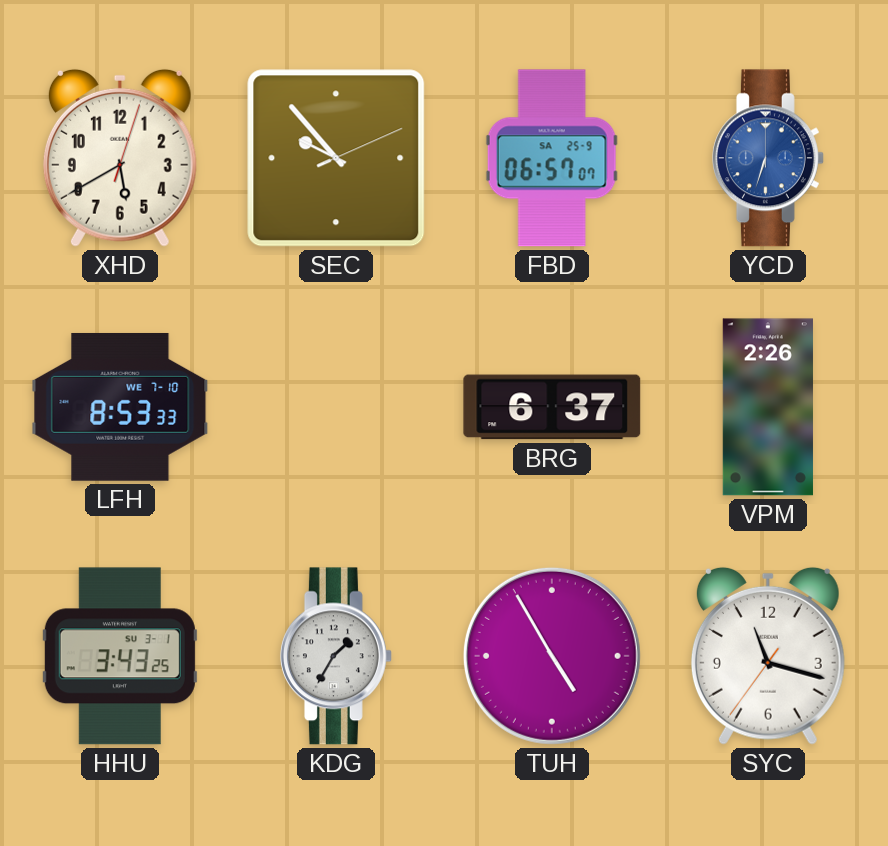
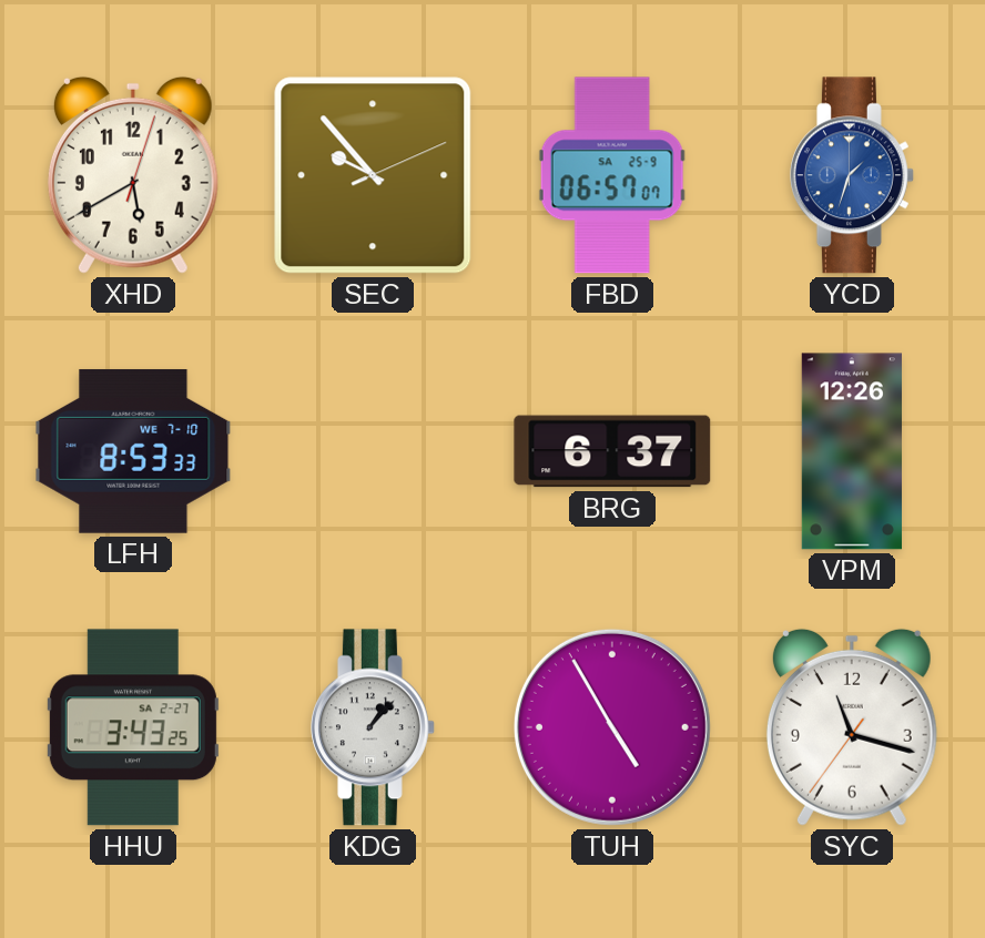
YCD: 6:33 -> 1:33
VPM: 2:26 -> 12:26
HHU date: SU 3-1 -> SA 2-27
KDG: 1:35 -> 1:07
